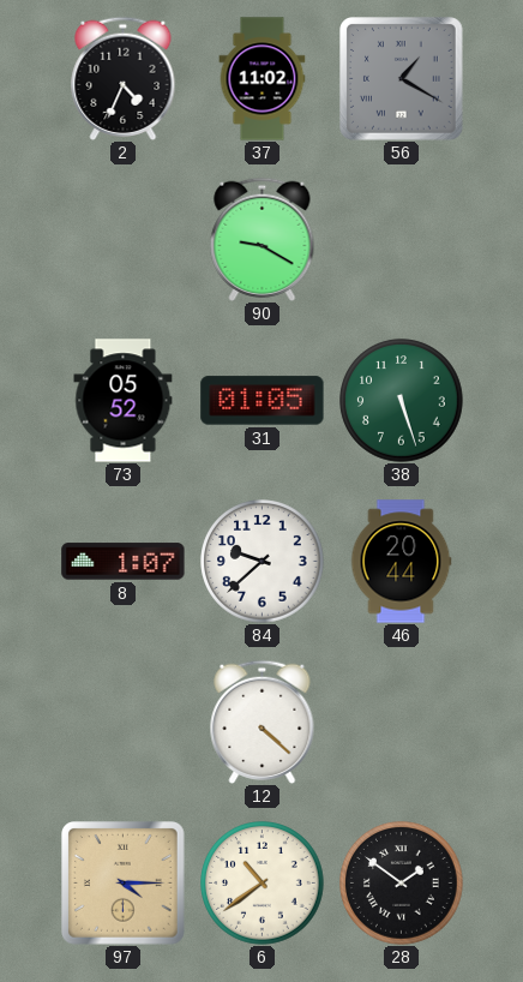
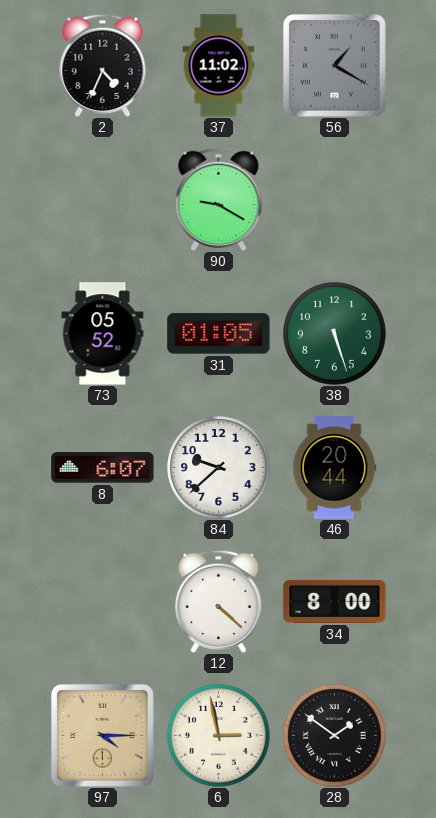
8: 1:07 -> 6:07
34: none -> 8:00
6: 10:39 -> 2:58
